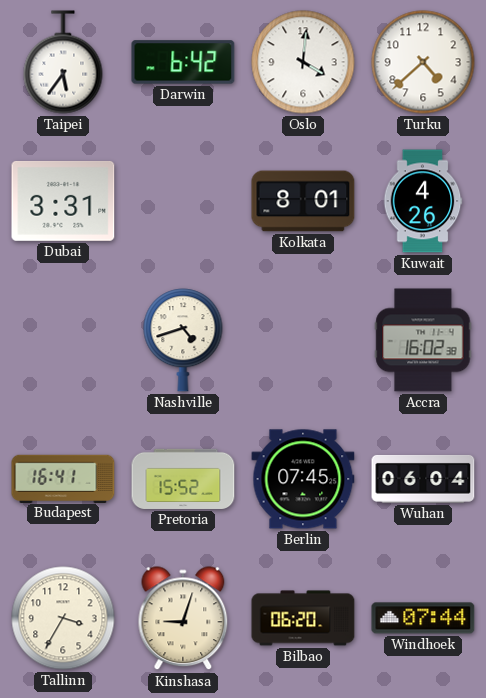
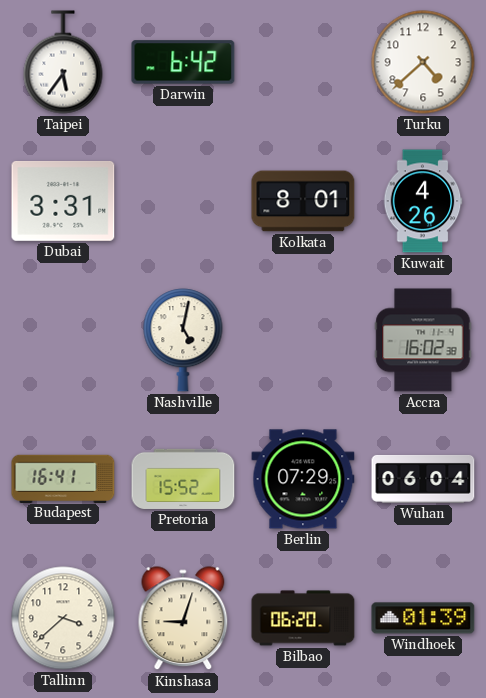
Oslo: 4:01 -> none
Nashville: 4:42 -> 5:02
Berlin: 07:45 -> 07:29
Tallinn: 3:35 -> 3:38
Windhoek: 07:44 -> 01:39
